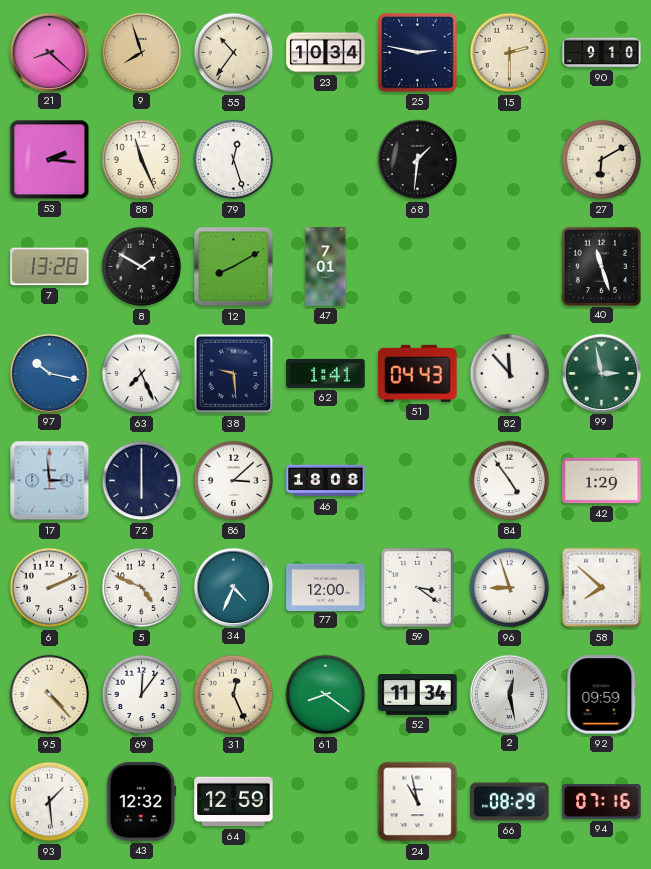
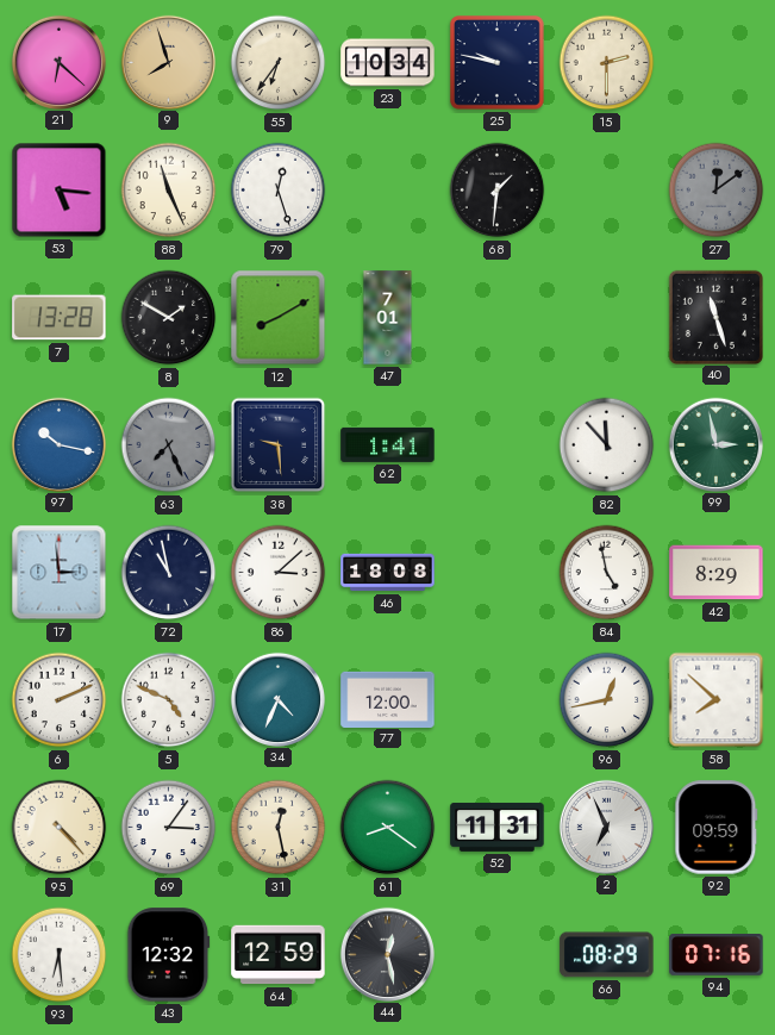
21: 8:22 -> 6:22
55: 10:36 -> 6:36
25: 2:47 -> 9:47
90: 9:10 -> none
53: 2:16 -> 5:16
27: 6:10 -> 12:09
27 dial: cream -> grey
63 dial: white -> grey
51: 04:43 -> none
72: 6:00 -> 10:58
84: 4:54 -> 4:58
42: 1:29 -> 8:29
59: 3:21 -> none
96: 8:57 -> 12:43
69: 12:06 -> 3:06
31: 12:26 -> 12:28
52: 11:34 -> 11:31
2: 12:28 -> 6:56
93: 1:29 -> 6:29
44: none -> 12:28
24: 10:58 -> none
